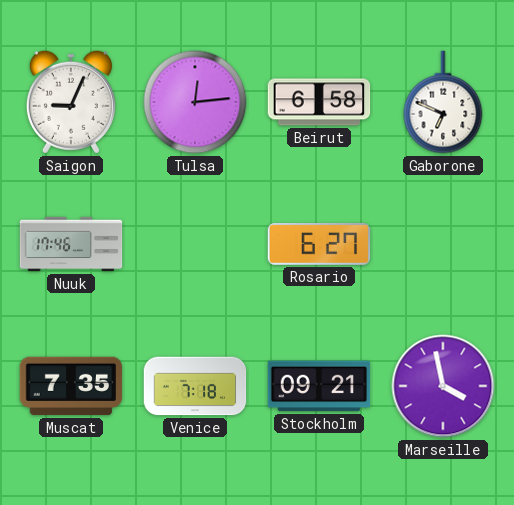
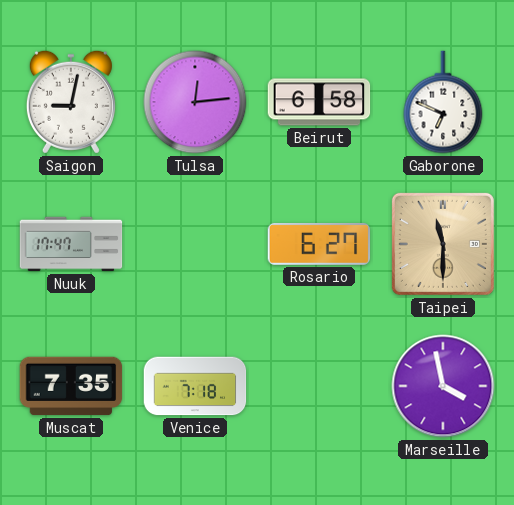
Saigon: 9:04 -> 9:02
Nuuk: 17:46 -> 17:47
Taipei: none -> 11:30
Stockholm: 09:21 -> none
